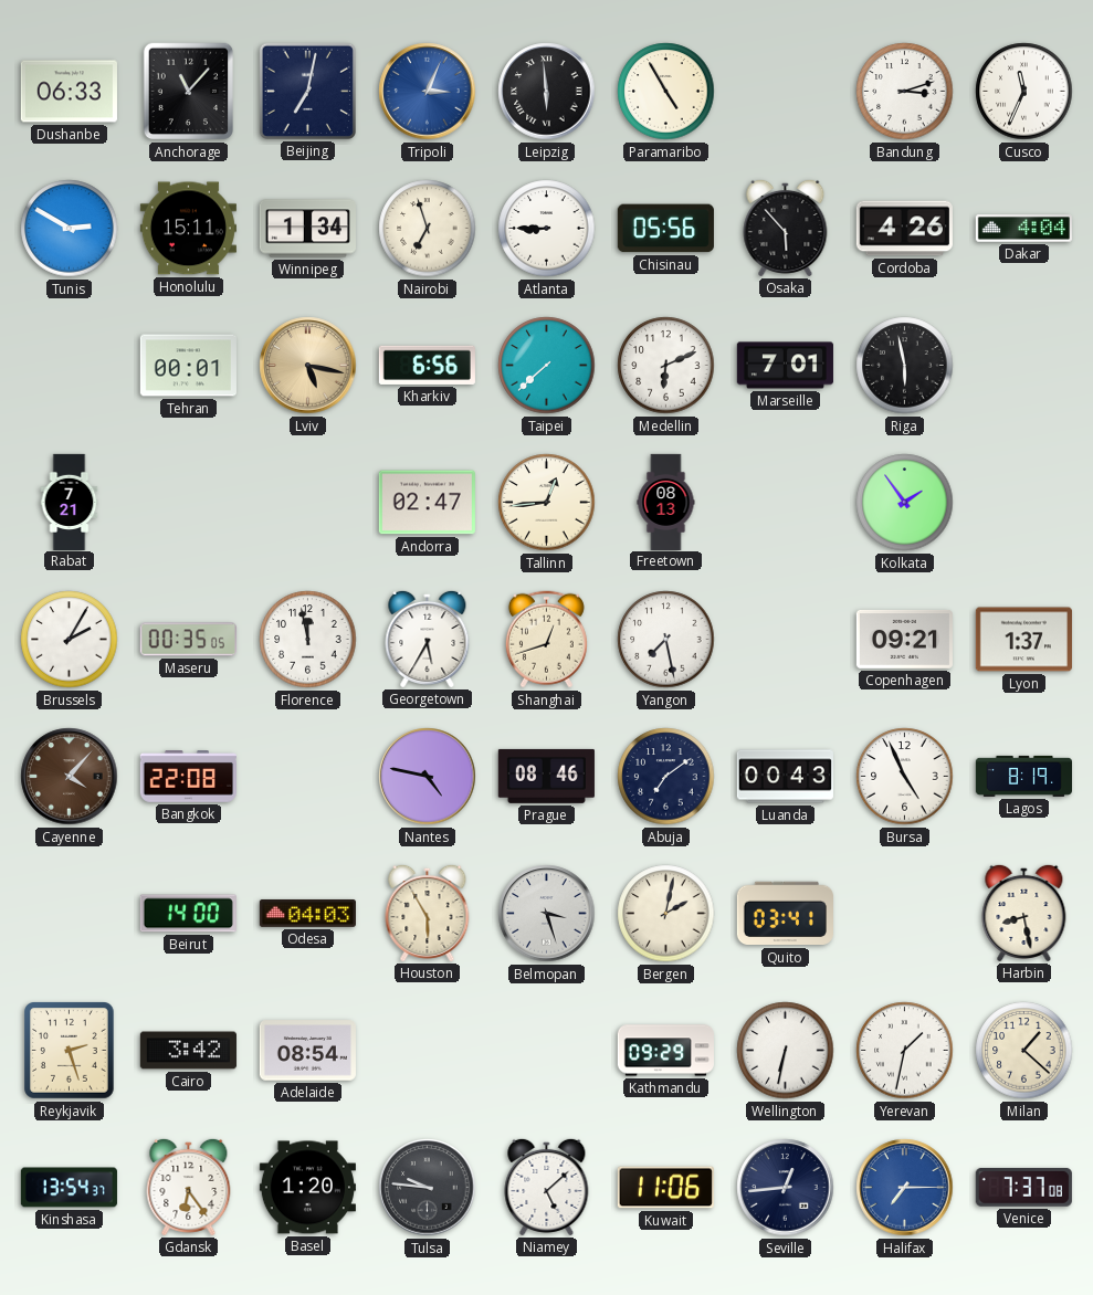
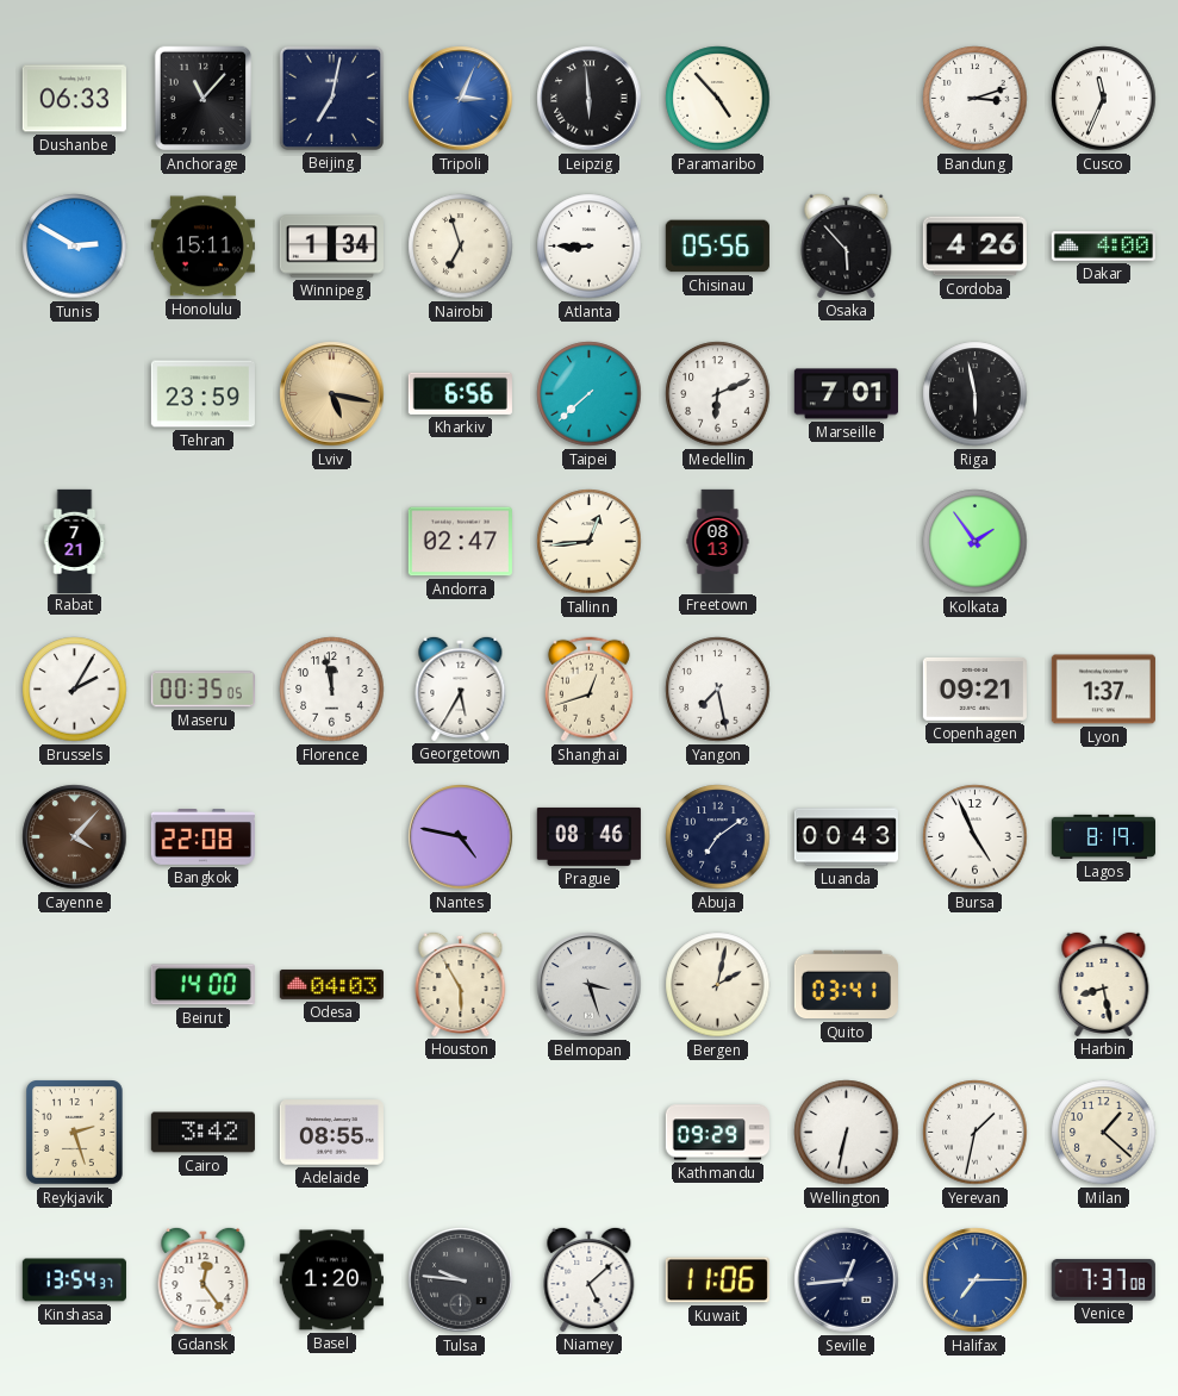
Paramaribo: 4:55 -> 4:53
Dakar: 4:04 -> 4:00
Tehran: 00:01 -> 23:59
Adelaide: 08:54 -> 08:55
Gdansk: 6:24 -> 12:24
